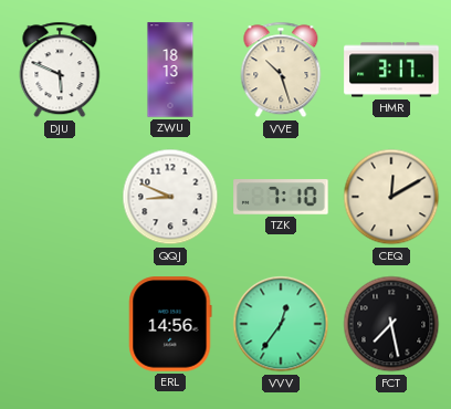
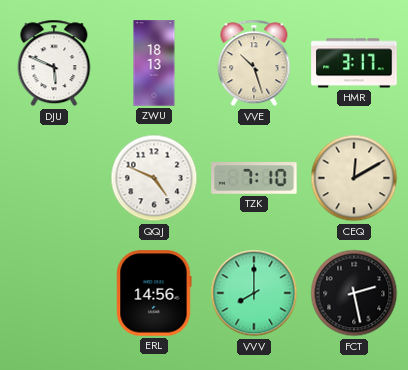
QQJ: 8:49 -> 4:49
VVV: 12:36 -> 8:00
FCT: 7:28 -> 2:28
